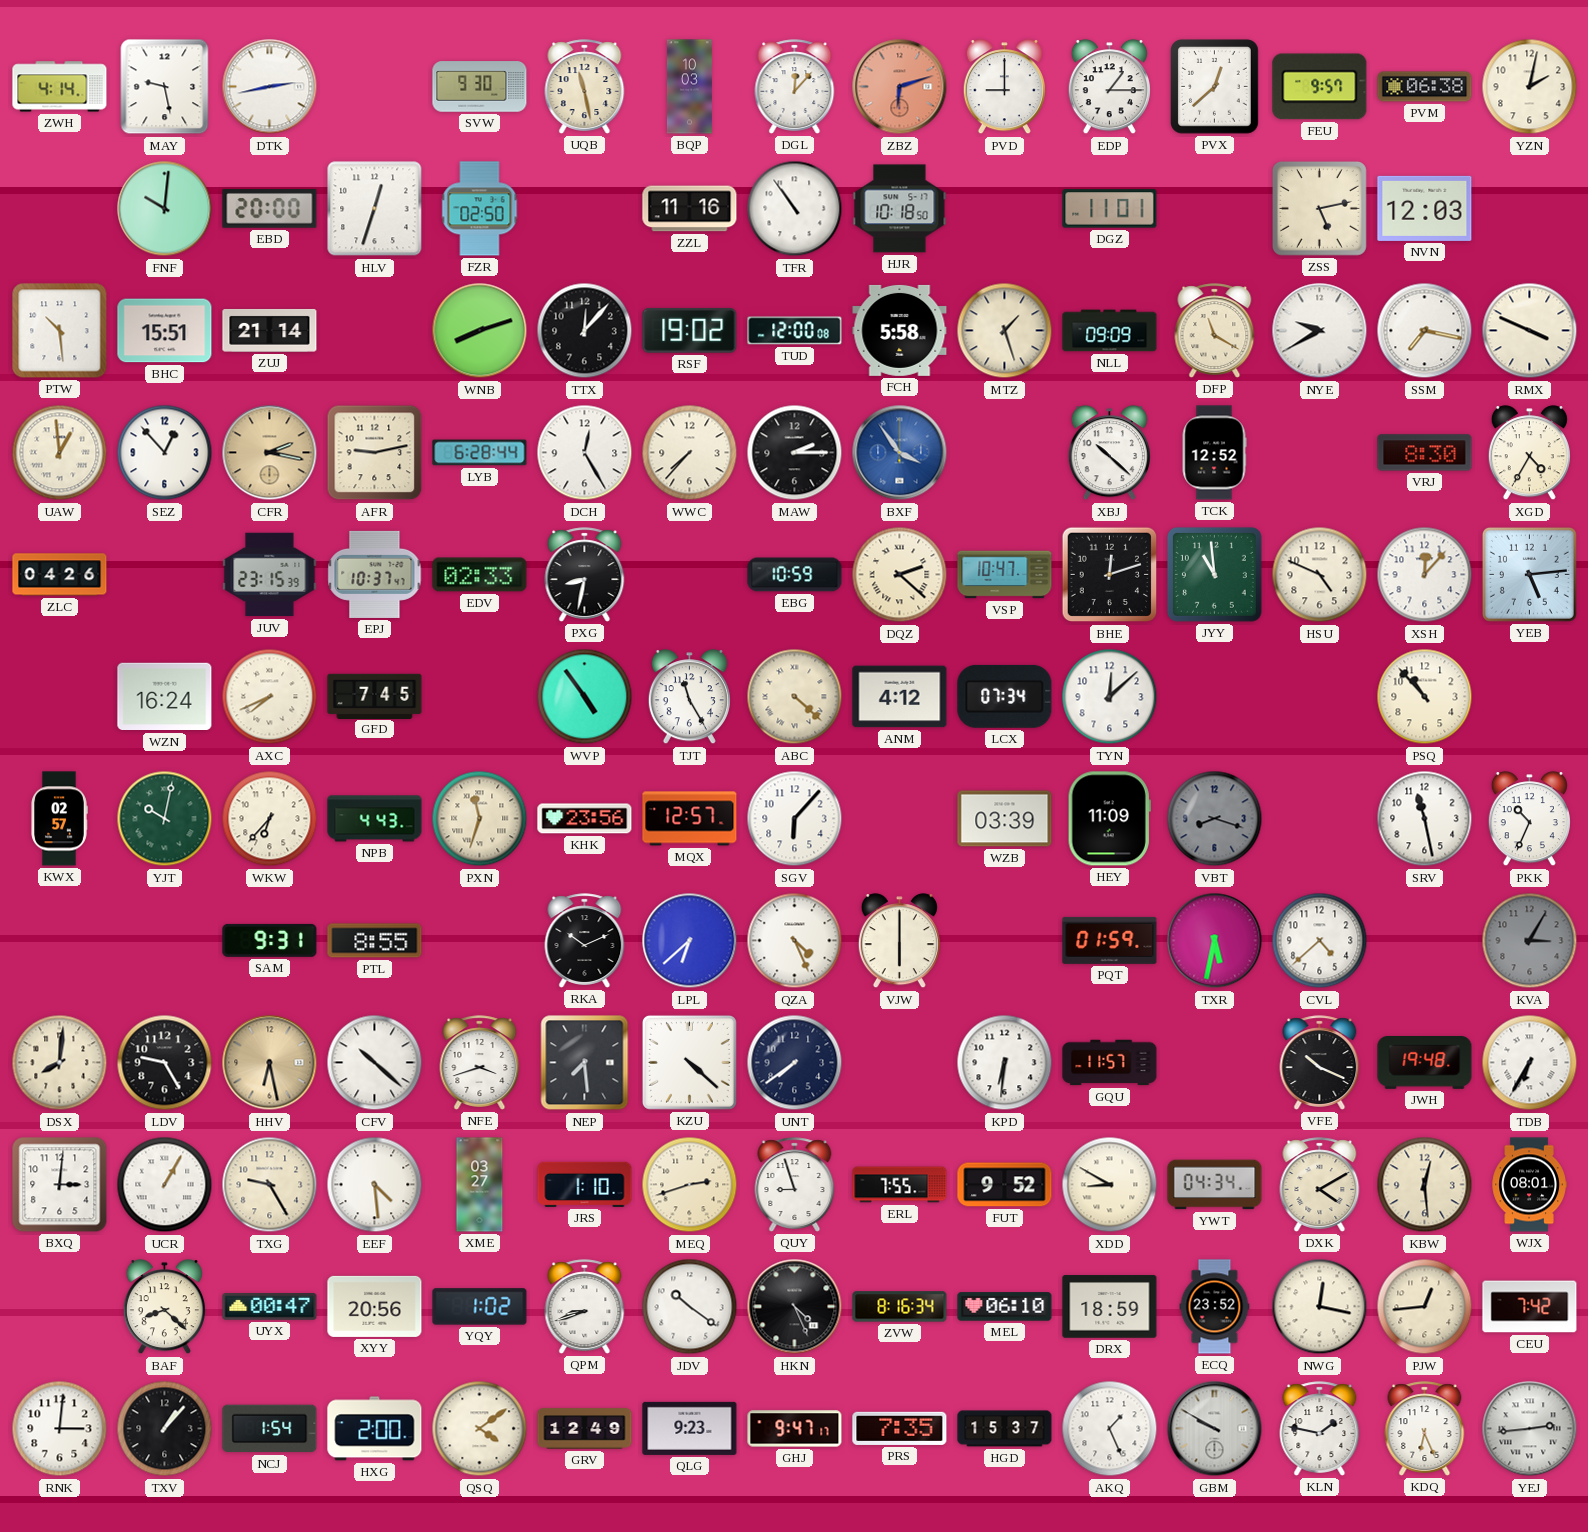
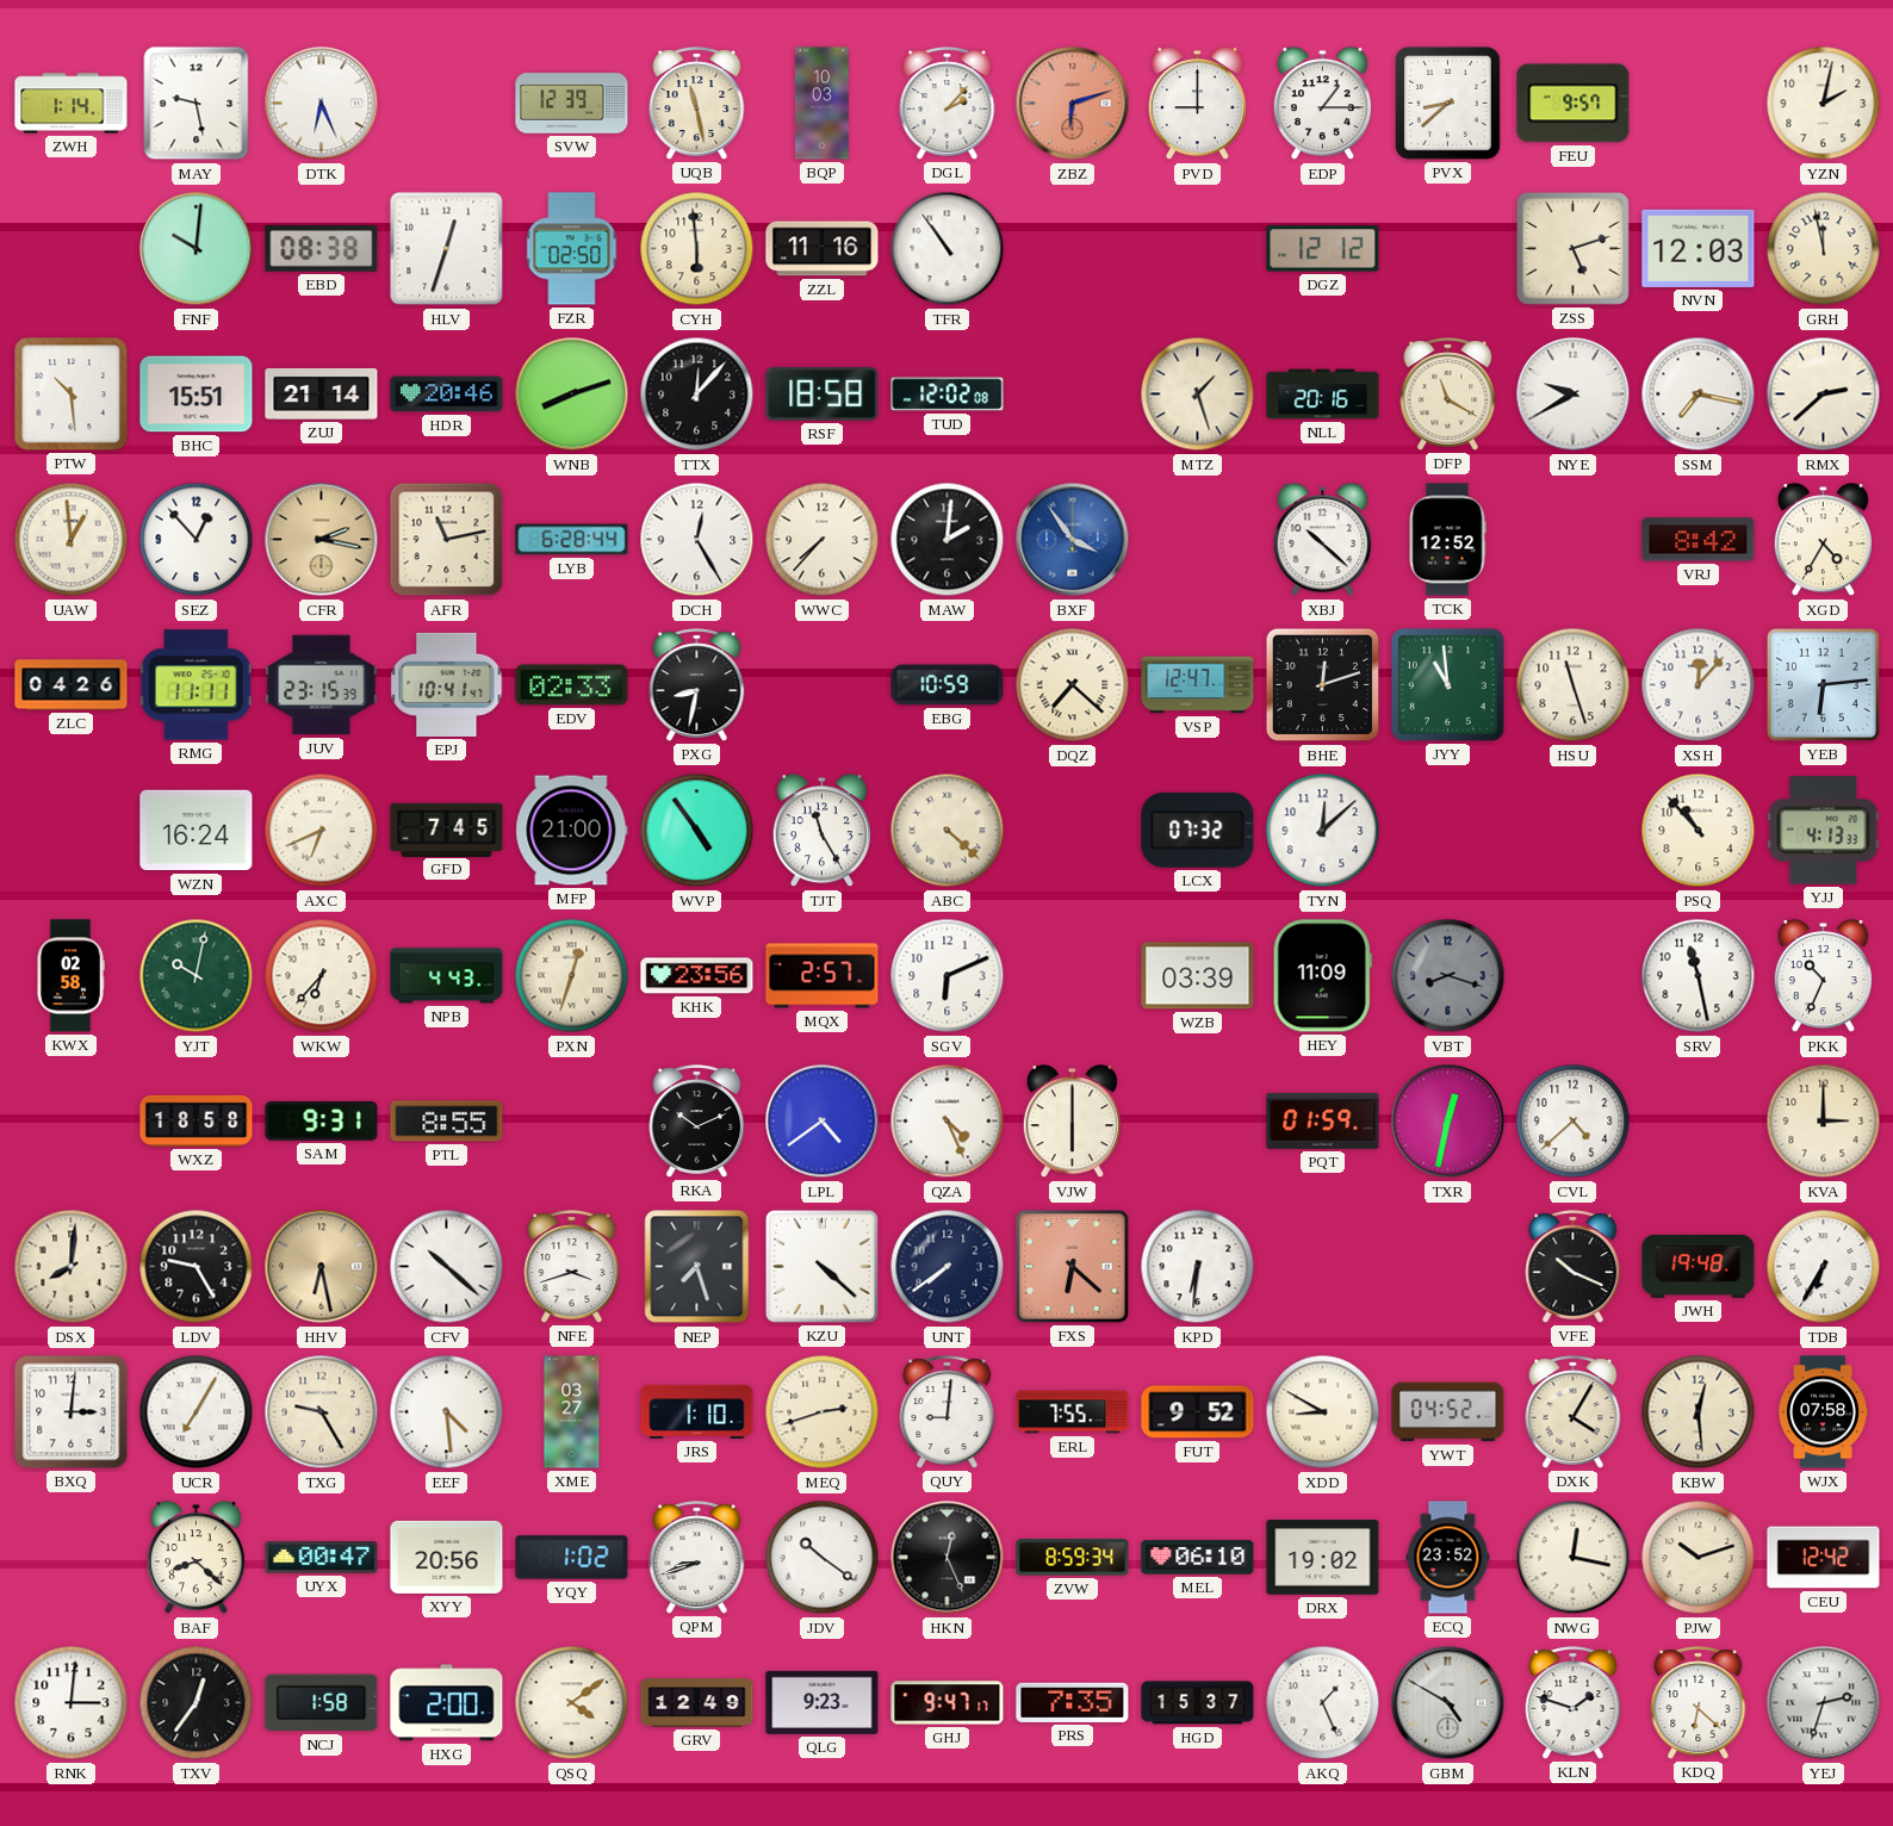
ZWH: 4:14 -> 1:14
DTK: 2:43 -> 6:26
SVW: 9:30 -> 12:39
DGL: 12:07 -> 2:07
PVX: 12:38 -> 8:38
PVM: 06:38 -> none
EBD: 20:00 -> 08:38
CYH: none -> 5:59
HJR: 10:18 -> none
DGZ: 11:01 -> 12:12
ZSS: 5:13 -> 5:12
GRH: none -> 11:58
HDR: none -> 20:46
RSF: 19:02 -> 18:58
TUD: 12:00 -> 12:02
FCH: 5:58 -> none
NLL: 09:09 -> 20:16
RMX: 3:49 -> 2:38
AFR: 9:13 -> 11:13
MAW: 2:15 -> 2:01
VRJ: 8:30 -> 8:42
RMG: none -> 11:11
EPJ: 10:37 -> 10:41
DQZ: 2:22 -> 7:22
VSP: 10:47 -> 12:47
HSU: 4:49 -> 11:27
YEB: 5:14 -> 6:14
AXC: 7:41 -> 6:41
MFP: none -> 21:00
ANM: 4:12 -> none
LCX: 07:34 -> 07:32
YJJ: none -> 4:13
KWX: 02:57 -> 02:58
PXN: 11:33 -> 12:33
MQX: 12:57 -> 2:57
SGV: 6:07 -> 6:11
WXZ: none -> 18:58
LPL: 6:38 -> 4:39
TXR: 5:32 -> 12:32
KVA: 3:05 -> 3:00
KVA dial: grey -> cream
NEP: 7:29 -> 7:27
FXS: none -> 6:22
GQU: 11:57 -> none
UCR: 1:05 -> 7:05
QUY: 8:57 -> 9:01
YWT: 04:34 -> 04:52
DXK: 4:10 -> 4:05
WJX: 08:01 -> 07:58
HKN: 4:26 -> 12:26
ZVW: 8:16 -> 8:59
DRX: 18:59 -> 19:02
PJW: 12:44 -> 10:12
CEU: 7:42 -> 12:42
TXV: 1:07 -> 12:36
NCJ: 1:54 -> 1:58
GBM: 9:50 -> 4:50
KLN: 1:47 -> 1:48
KDQ: 6:26 -> 6:22
YEJ: 2:44 -> 2:33
